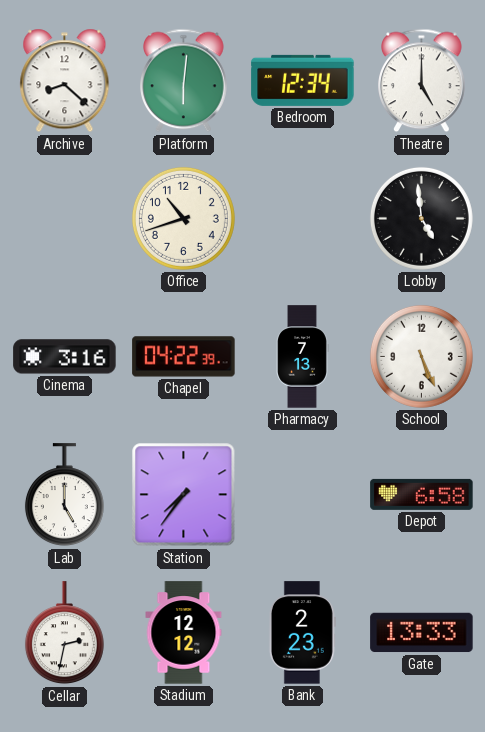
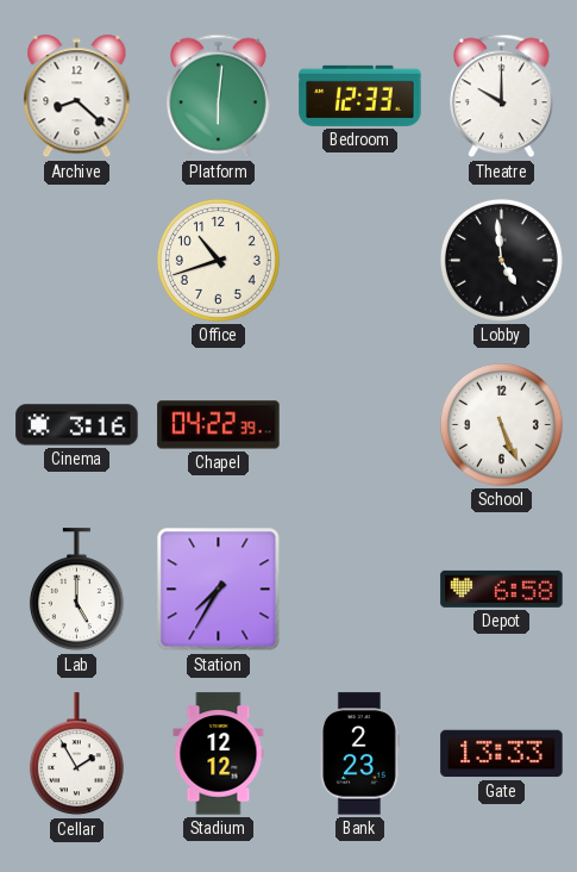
Bedroom: 12:34 -> 12:33
Theatre: 5:00 -> 10:00
Pharmacy: 7:13 -> none
Station: 7:36 -> 7:35
Cellar: 2:32 -> 1:55
